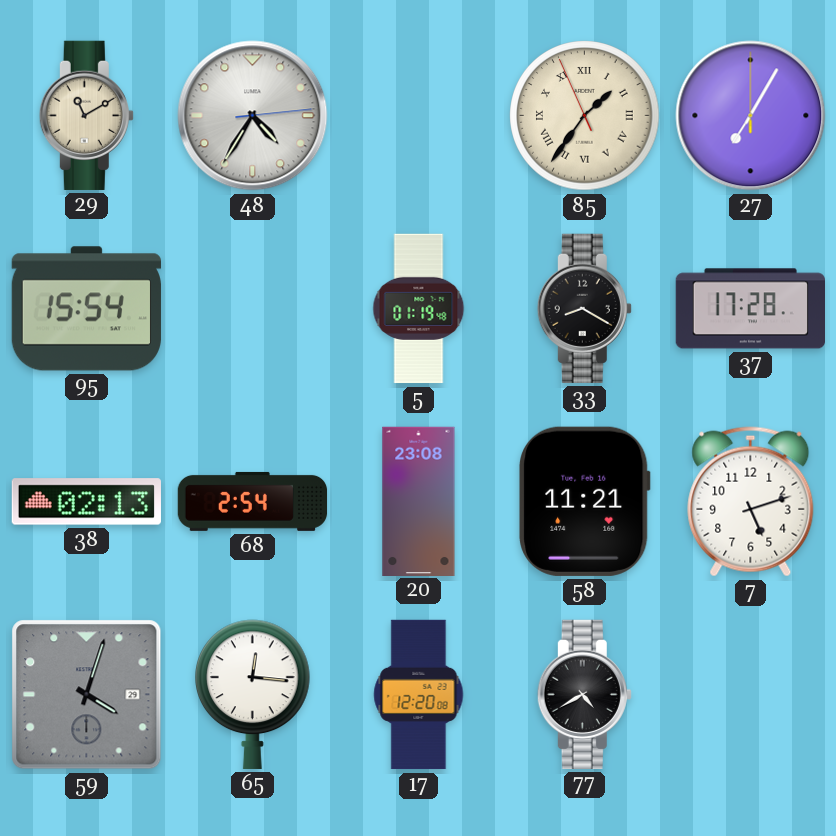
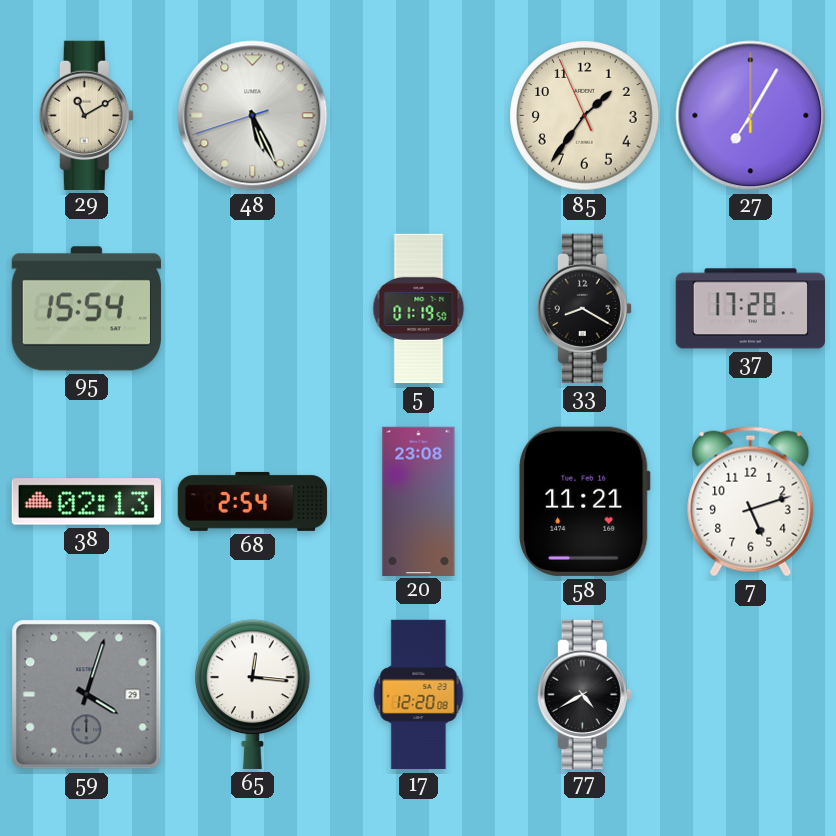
48: 4:35 -> 5:25
85 numerals: Roman -> Arabic
5: 01:19:48 -> 01:19:50
